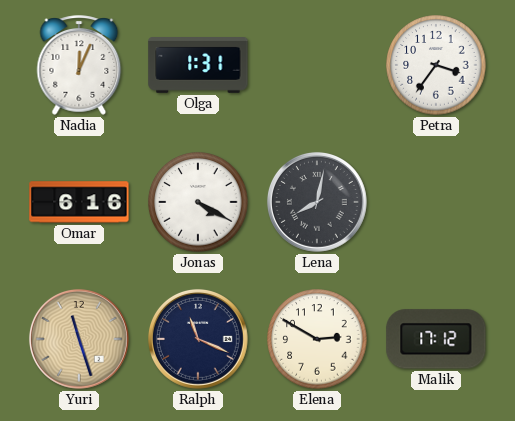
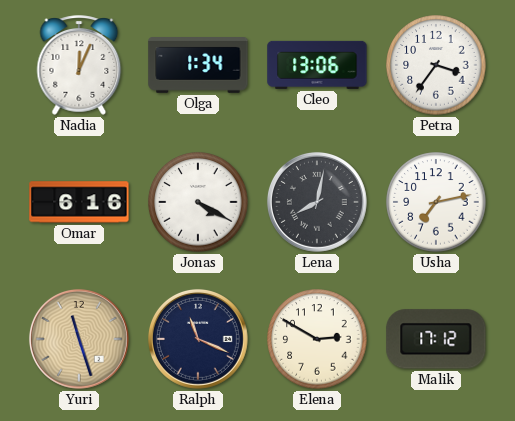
Olga: 1:31 -> 1:34
Cleo: none -> 13:06
Usha: none -> 7:13
